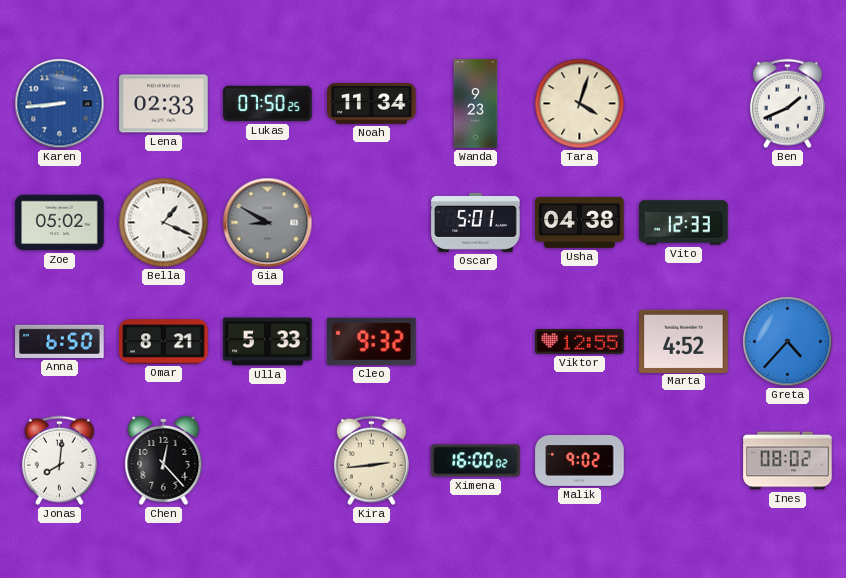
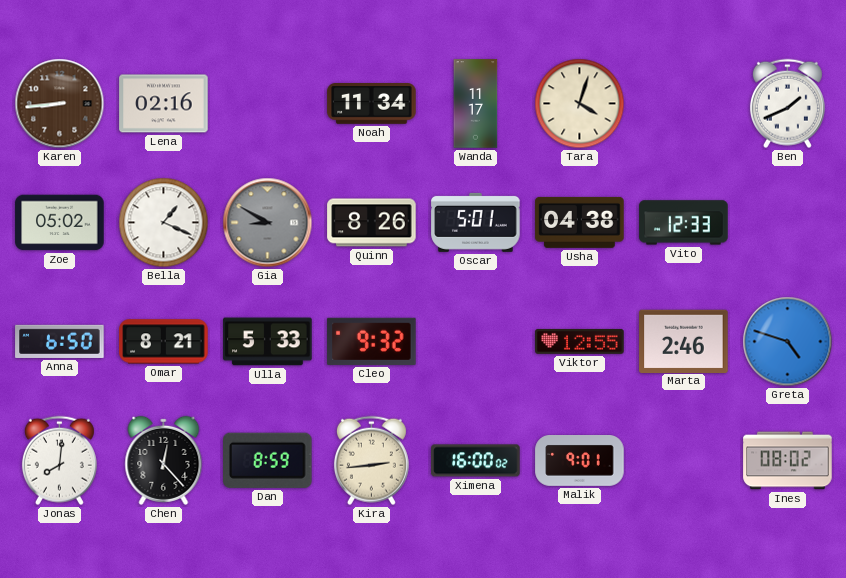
Karen dial: blue -> brown
Lena: 02:33 -> 02:16
Lukas: 07:50 -> none
Wanda: 9:23 -> 11:17
Quinn: none -> 8:26
Marta: 4:52 -> 2:46
Greta: 4:37 -> 4:48
Dan: none -> 8:59
Malik: 9:02 -> 9:01
